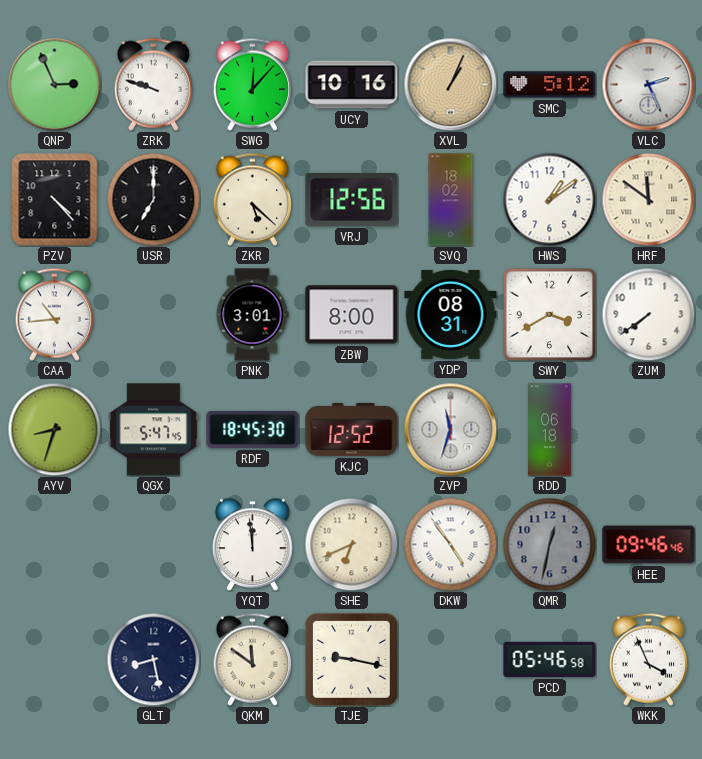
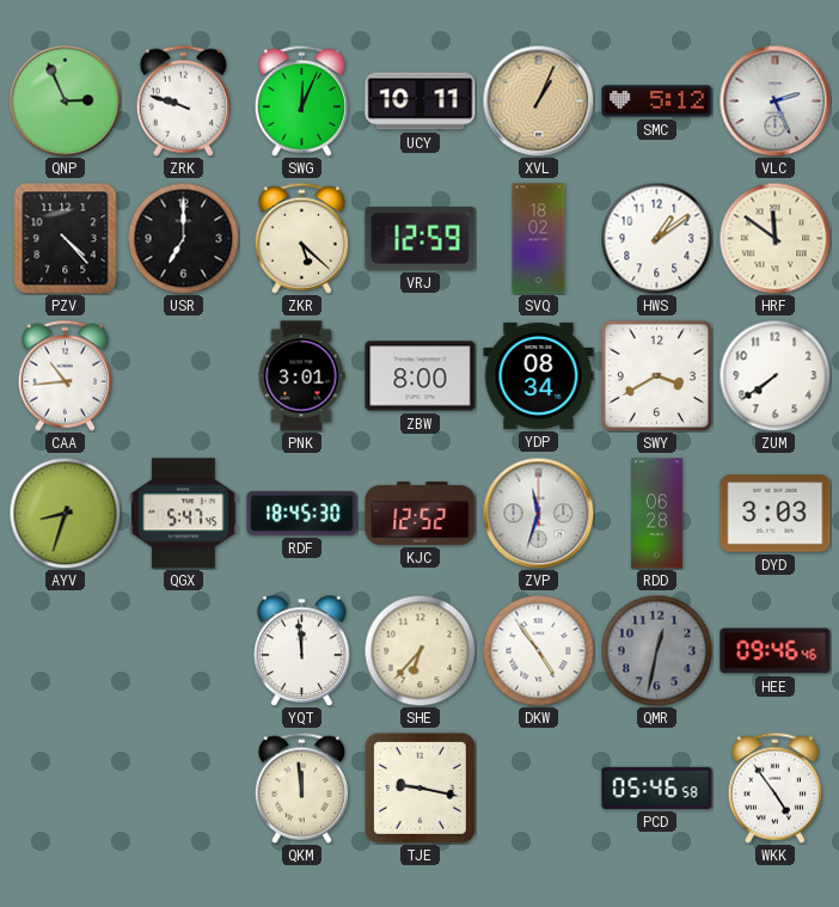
SWG: 12:07 -> 12:04
UCY: 10:16 -> 10:11
VRJ: 12:56 -> 12:59
YDP: 08:31 -> 08:34
RDD: 06:18 -> 06:28
DYD: none -> 3:03
SHE: 6:41 -> 6:37
GLT: 8:28 -> none
QKM: 11:51 -> 11:59
WKK: 3:56 -> 4:54
